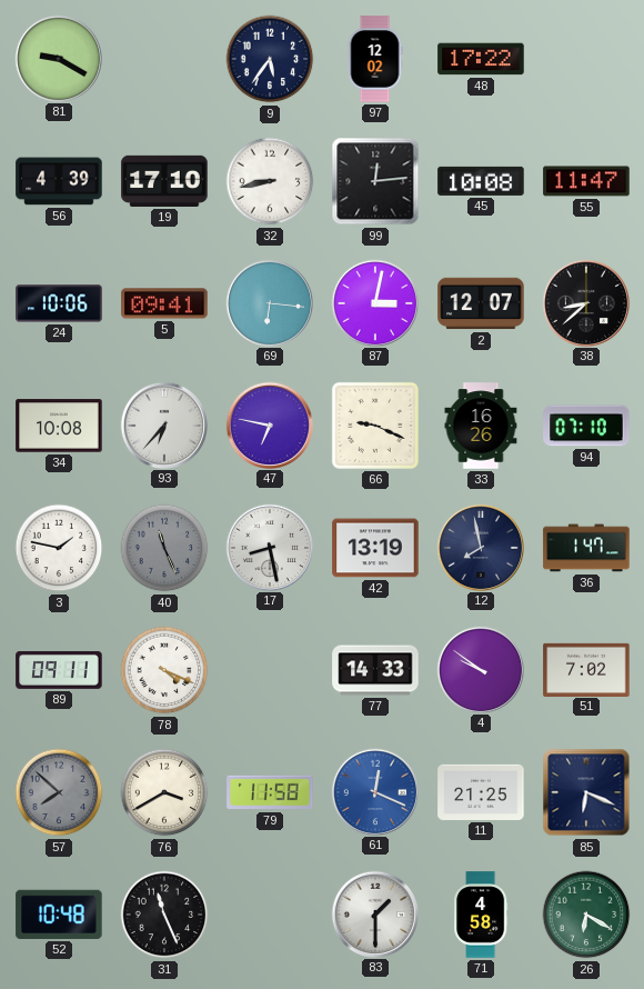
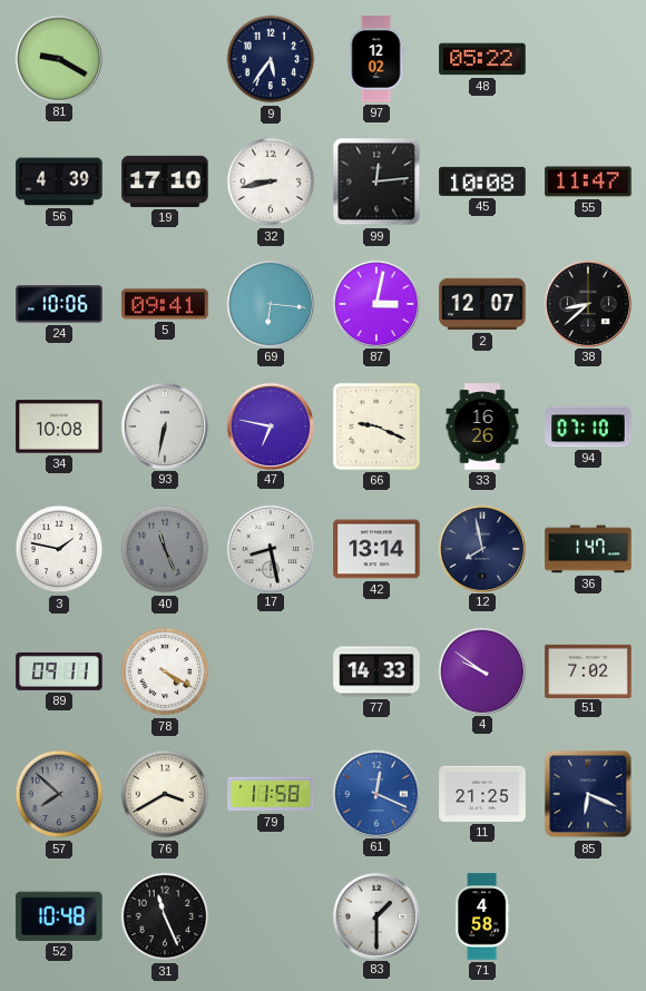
48: 17:22 -> 05:22
93: 6:37 -> 6:32
42: 13:19 -> 13:14
78: 4:19 -> 4:20
26: 6:20 -> none
